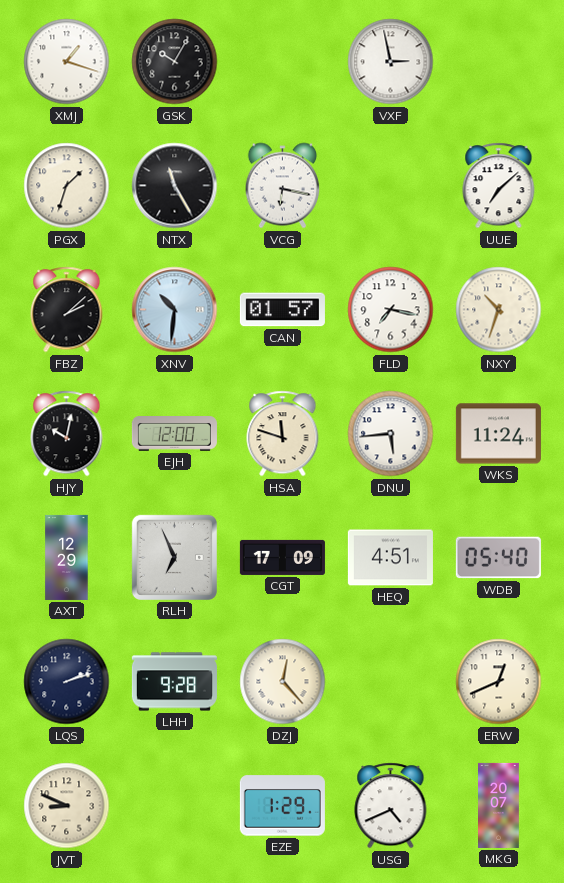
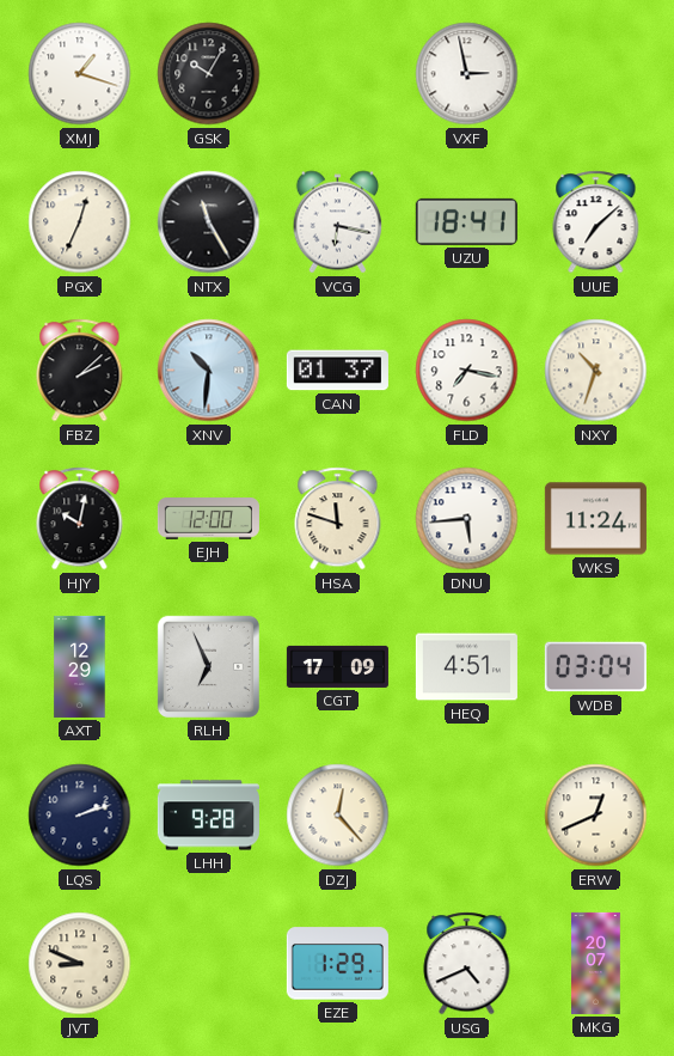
PGX: 1:33 -> 12:34
UZU: none -> 18:41
CAN: 01:57 -> 01:37
WDB: 05:40 -> 03:04
